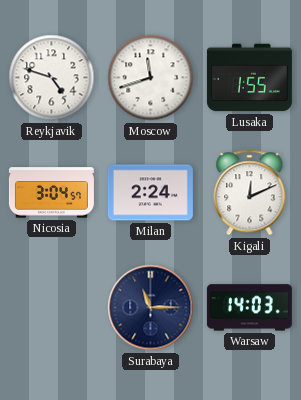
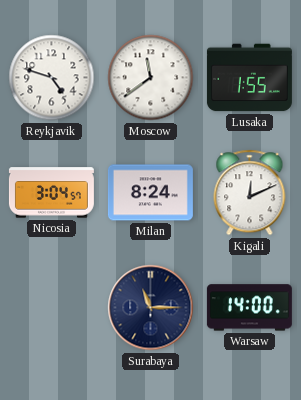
Moscow: 11:42 -> 11:39
Milan: 2:24 -> 8:24
Warsaw: 14:03 -> 14:00
